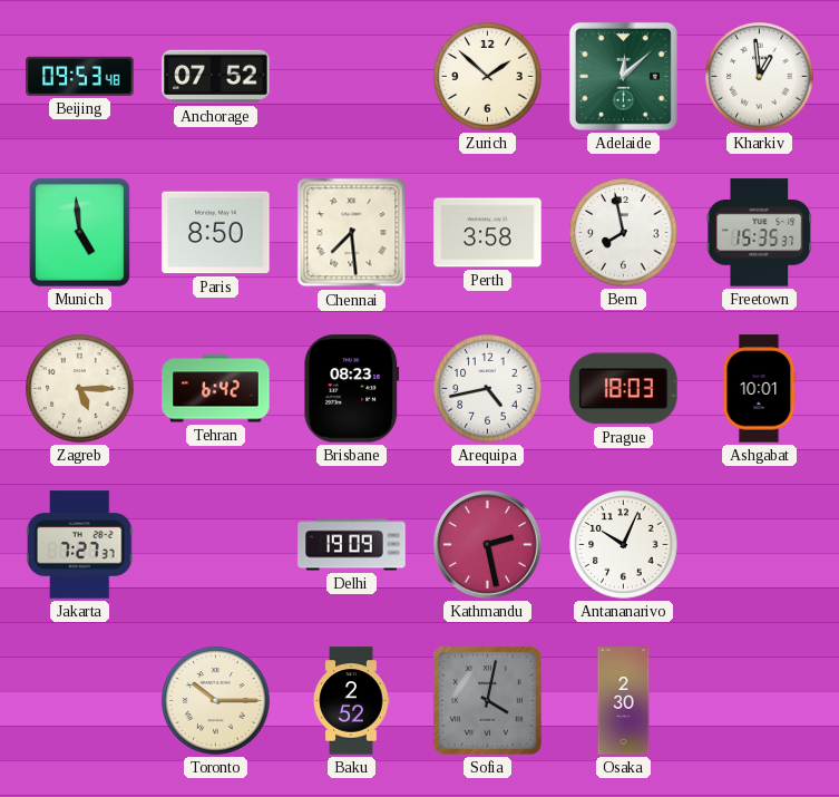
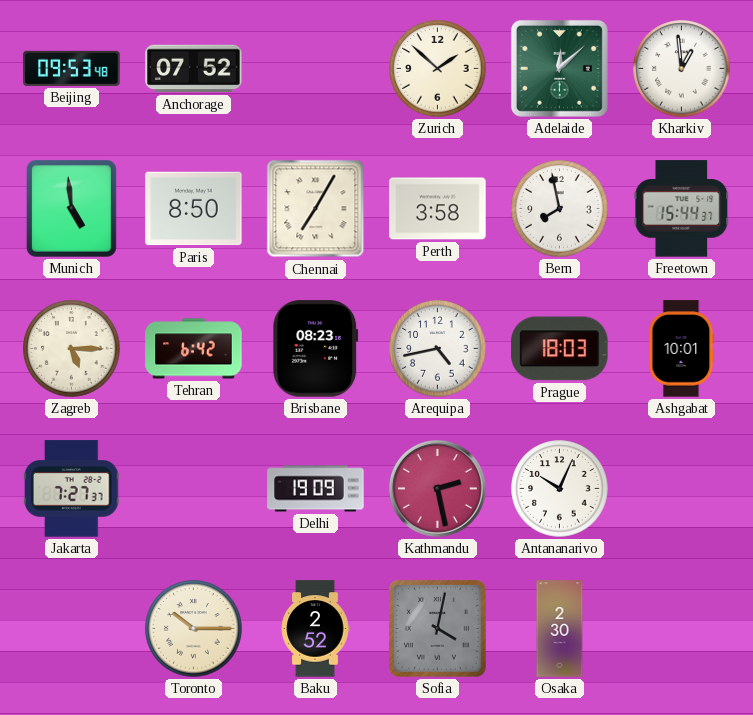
Chennai: 7:29 -> 7:05
Freetown: 15:35 -> 15:44
